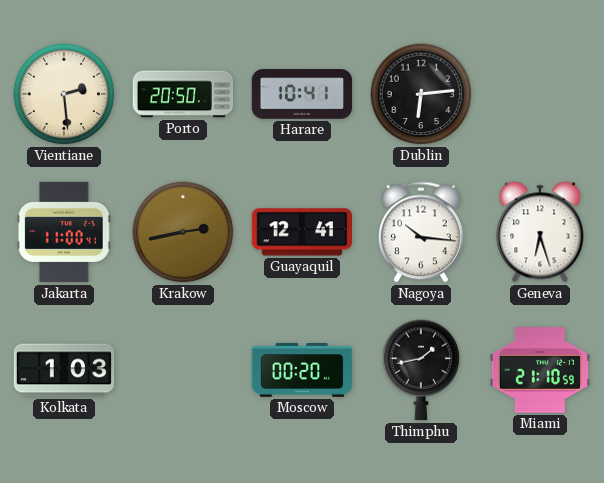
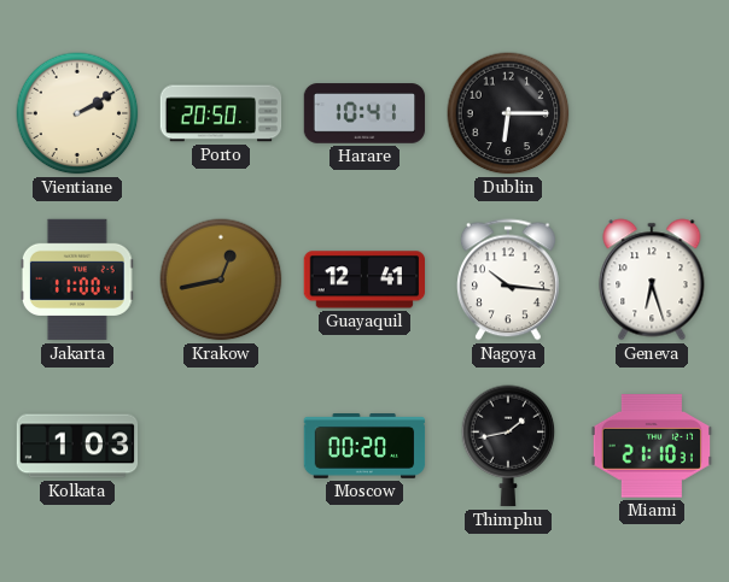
Vientiane: 2:29 -> 2:10
Dublin: 6:14 -> 6:15
Krakow: 2:43 -> 12:43
Miami: 21:10:59 -> 21:10:31
